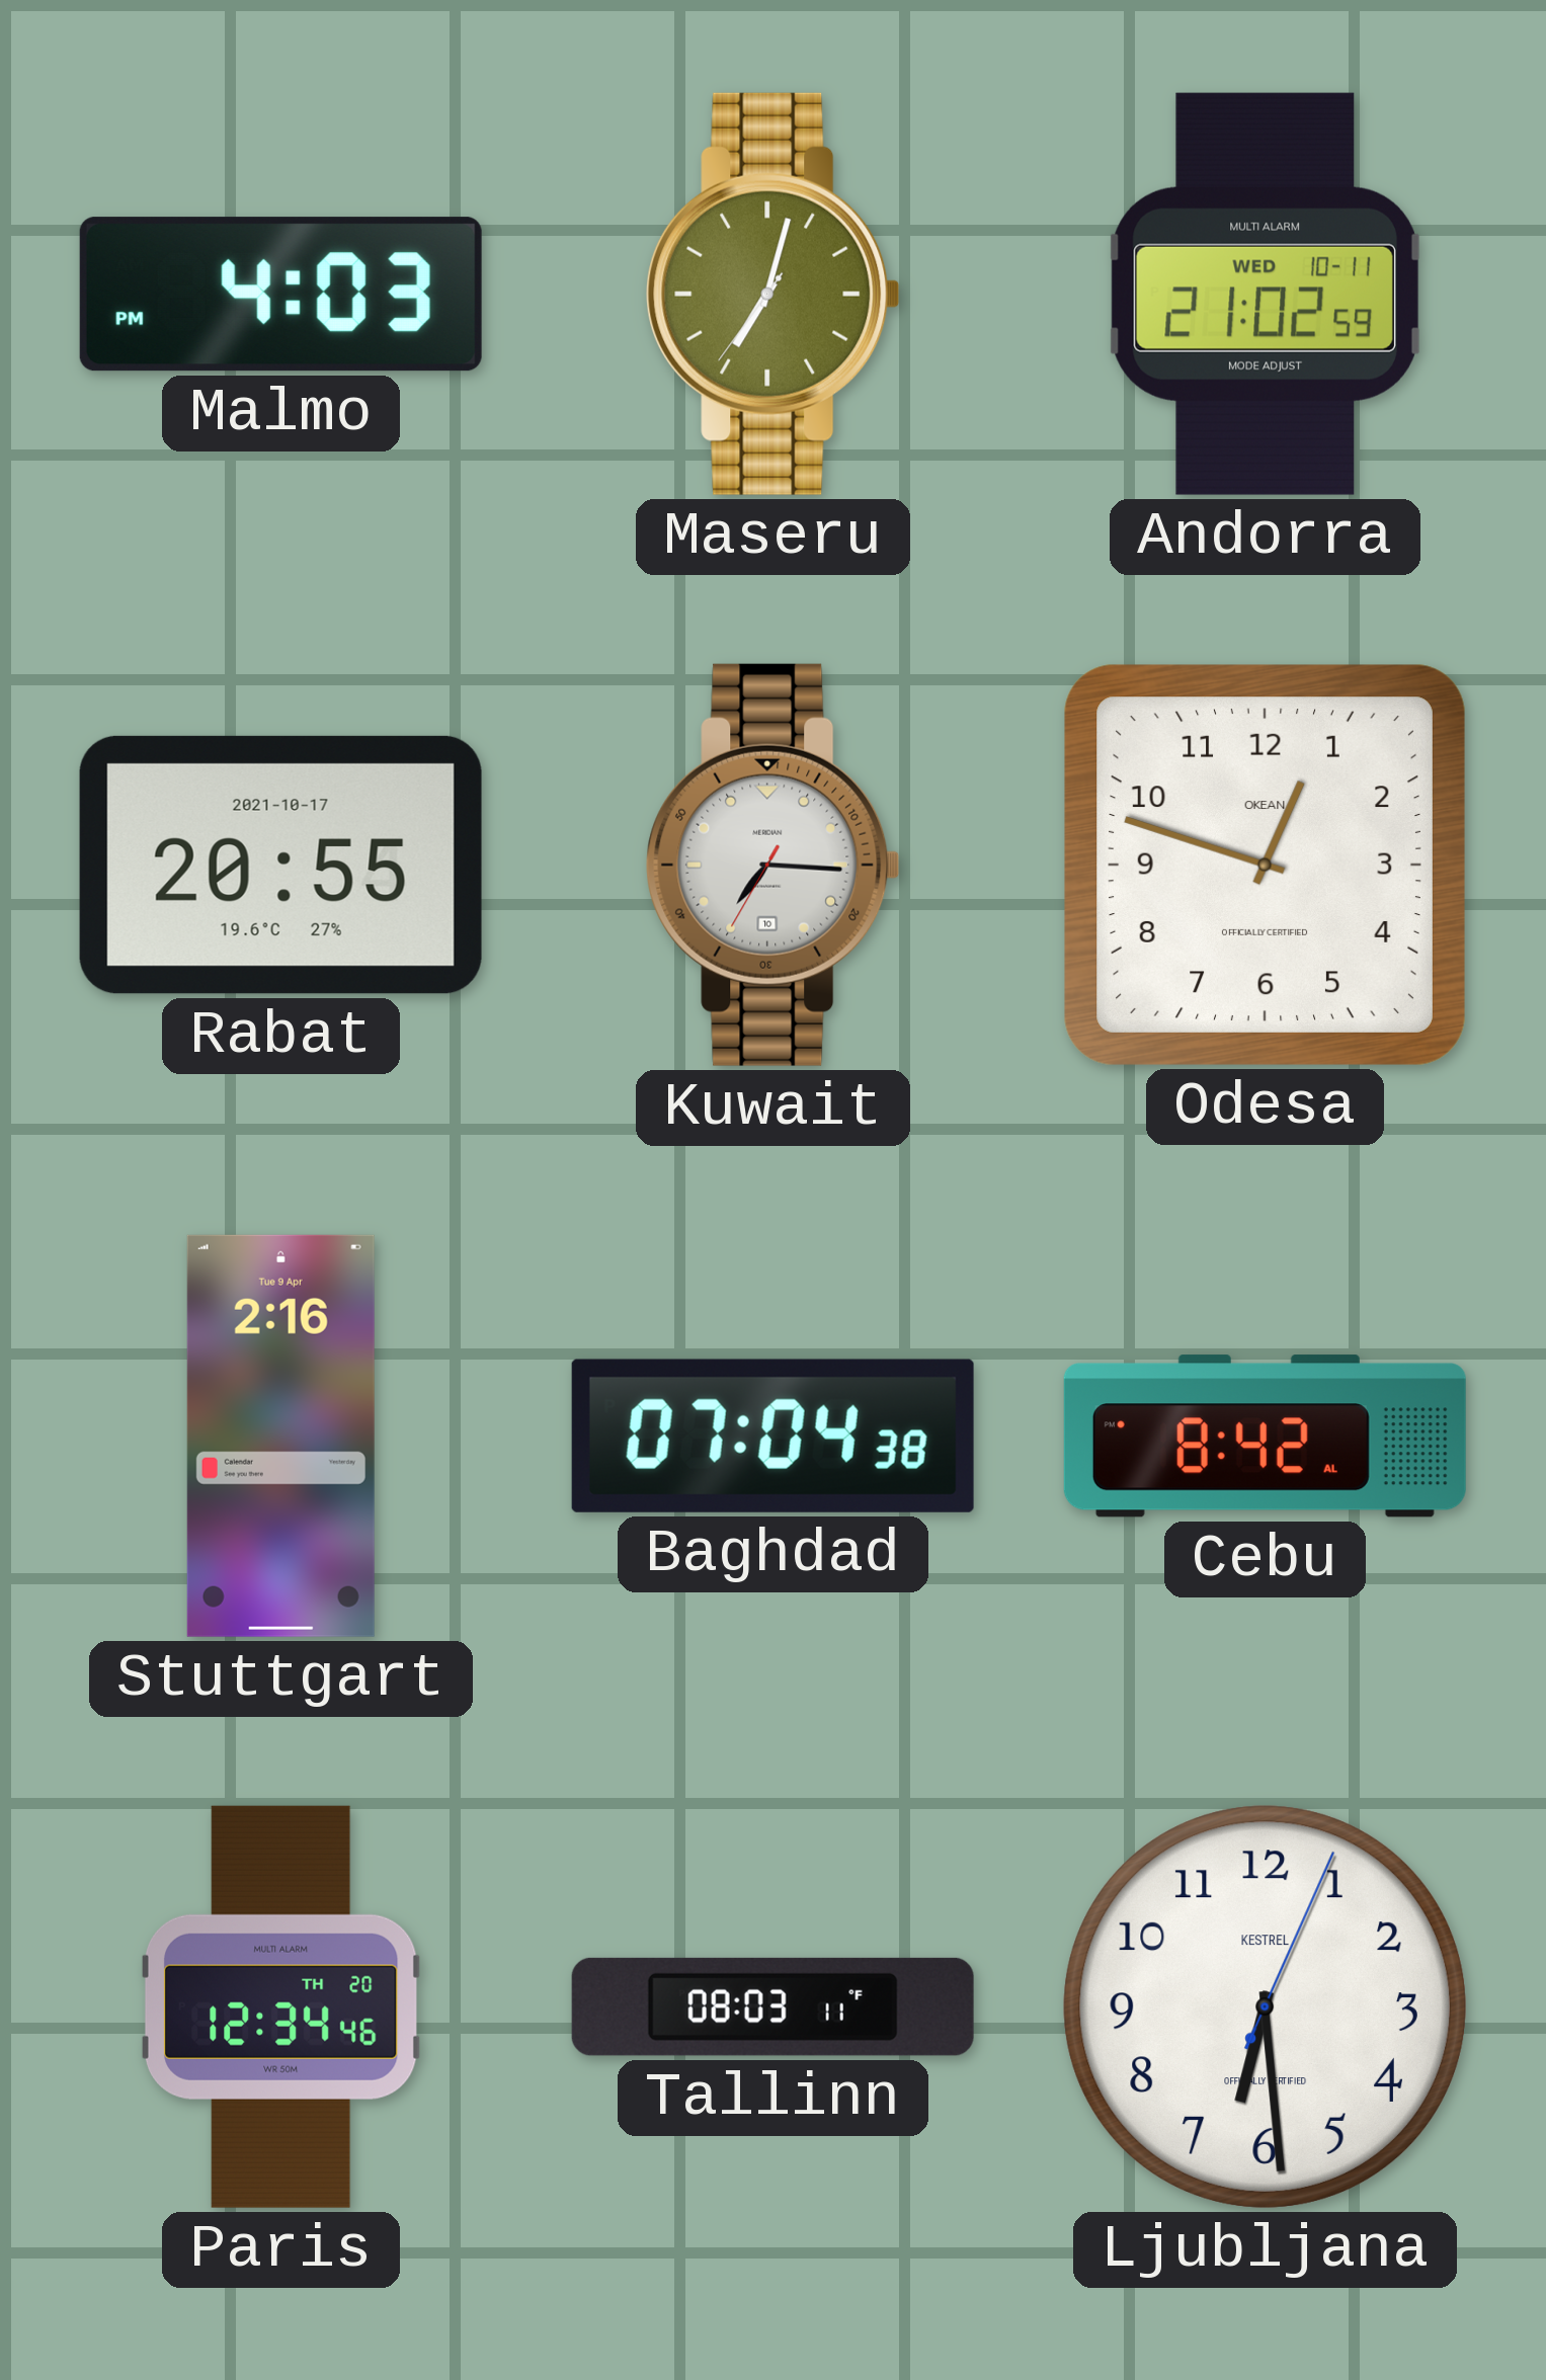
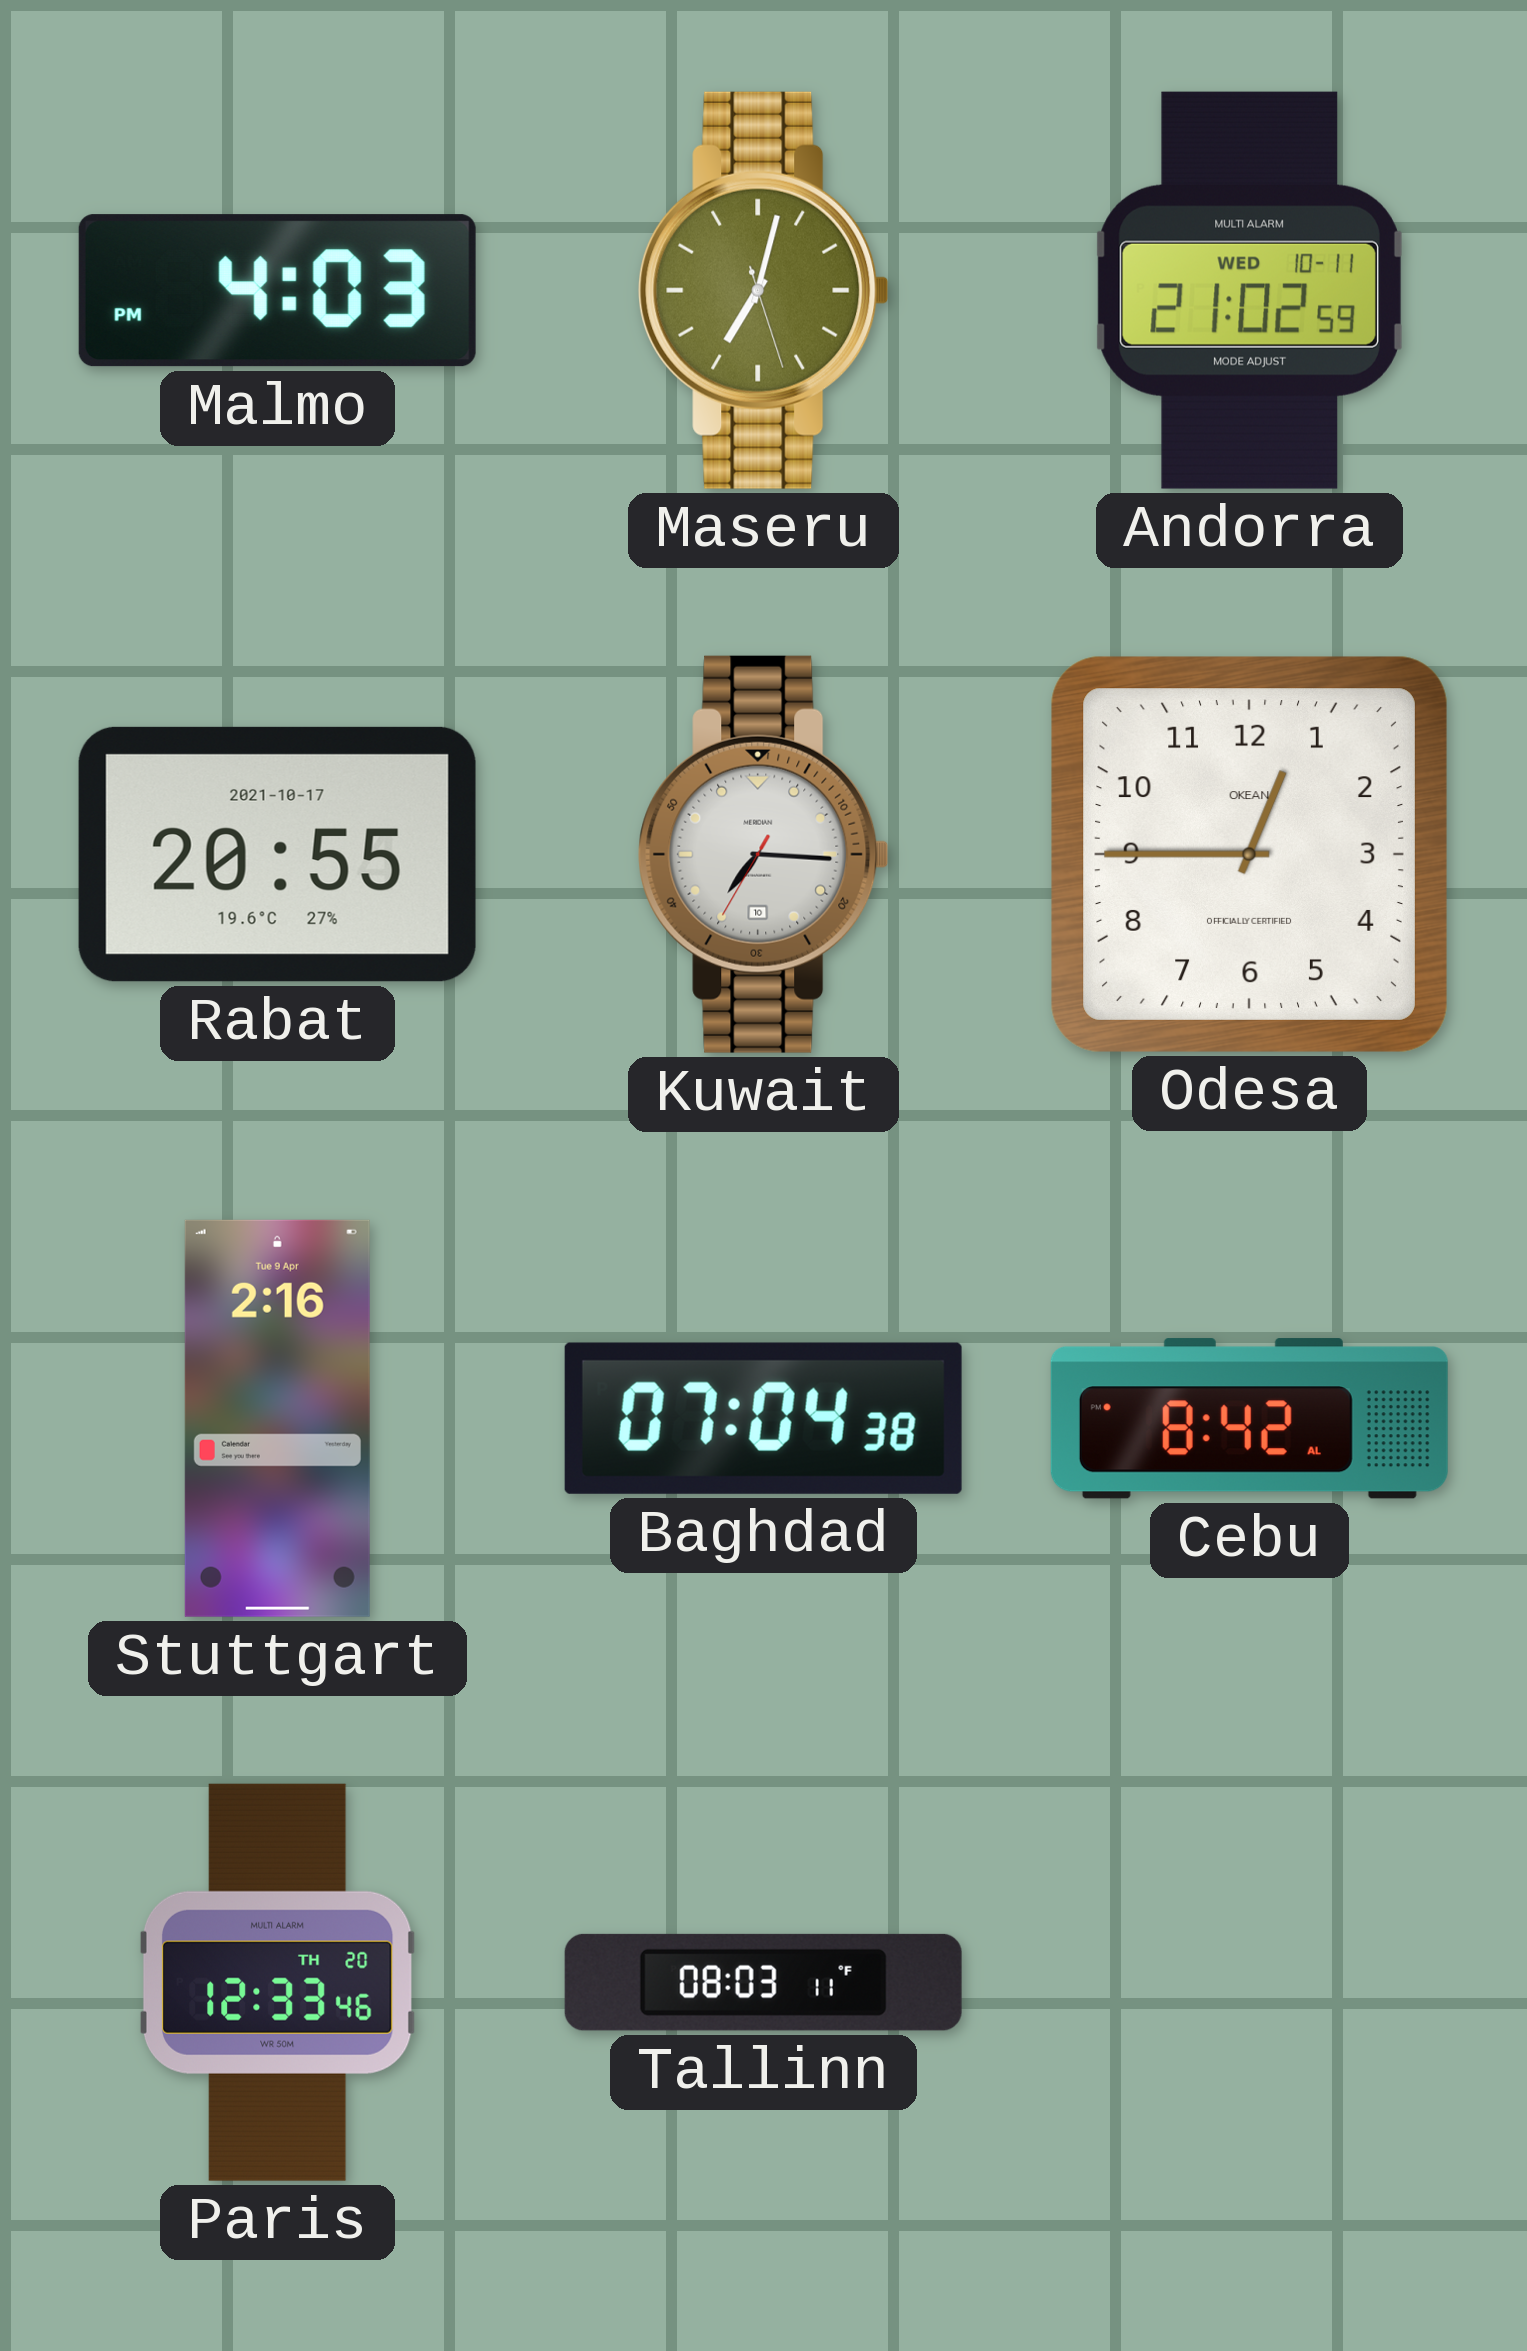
Maseru: 7:02:36 -> 7:02:27
Odesa: 12:48 -> 12:45
Paris: 12:34 -> 12:33
Ljubljana: 6:29 -> none
